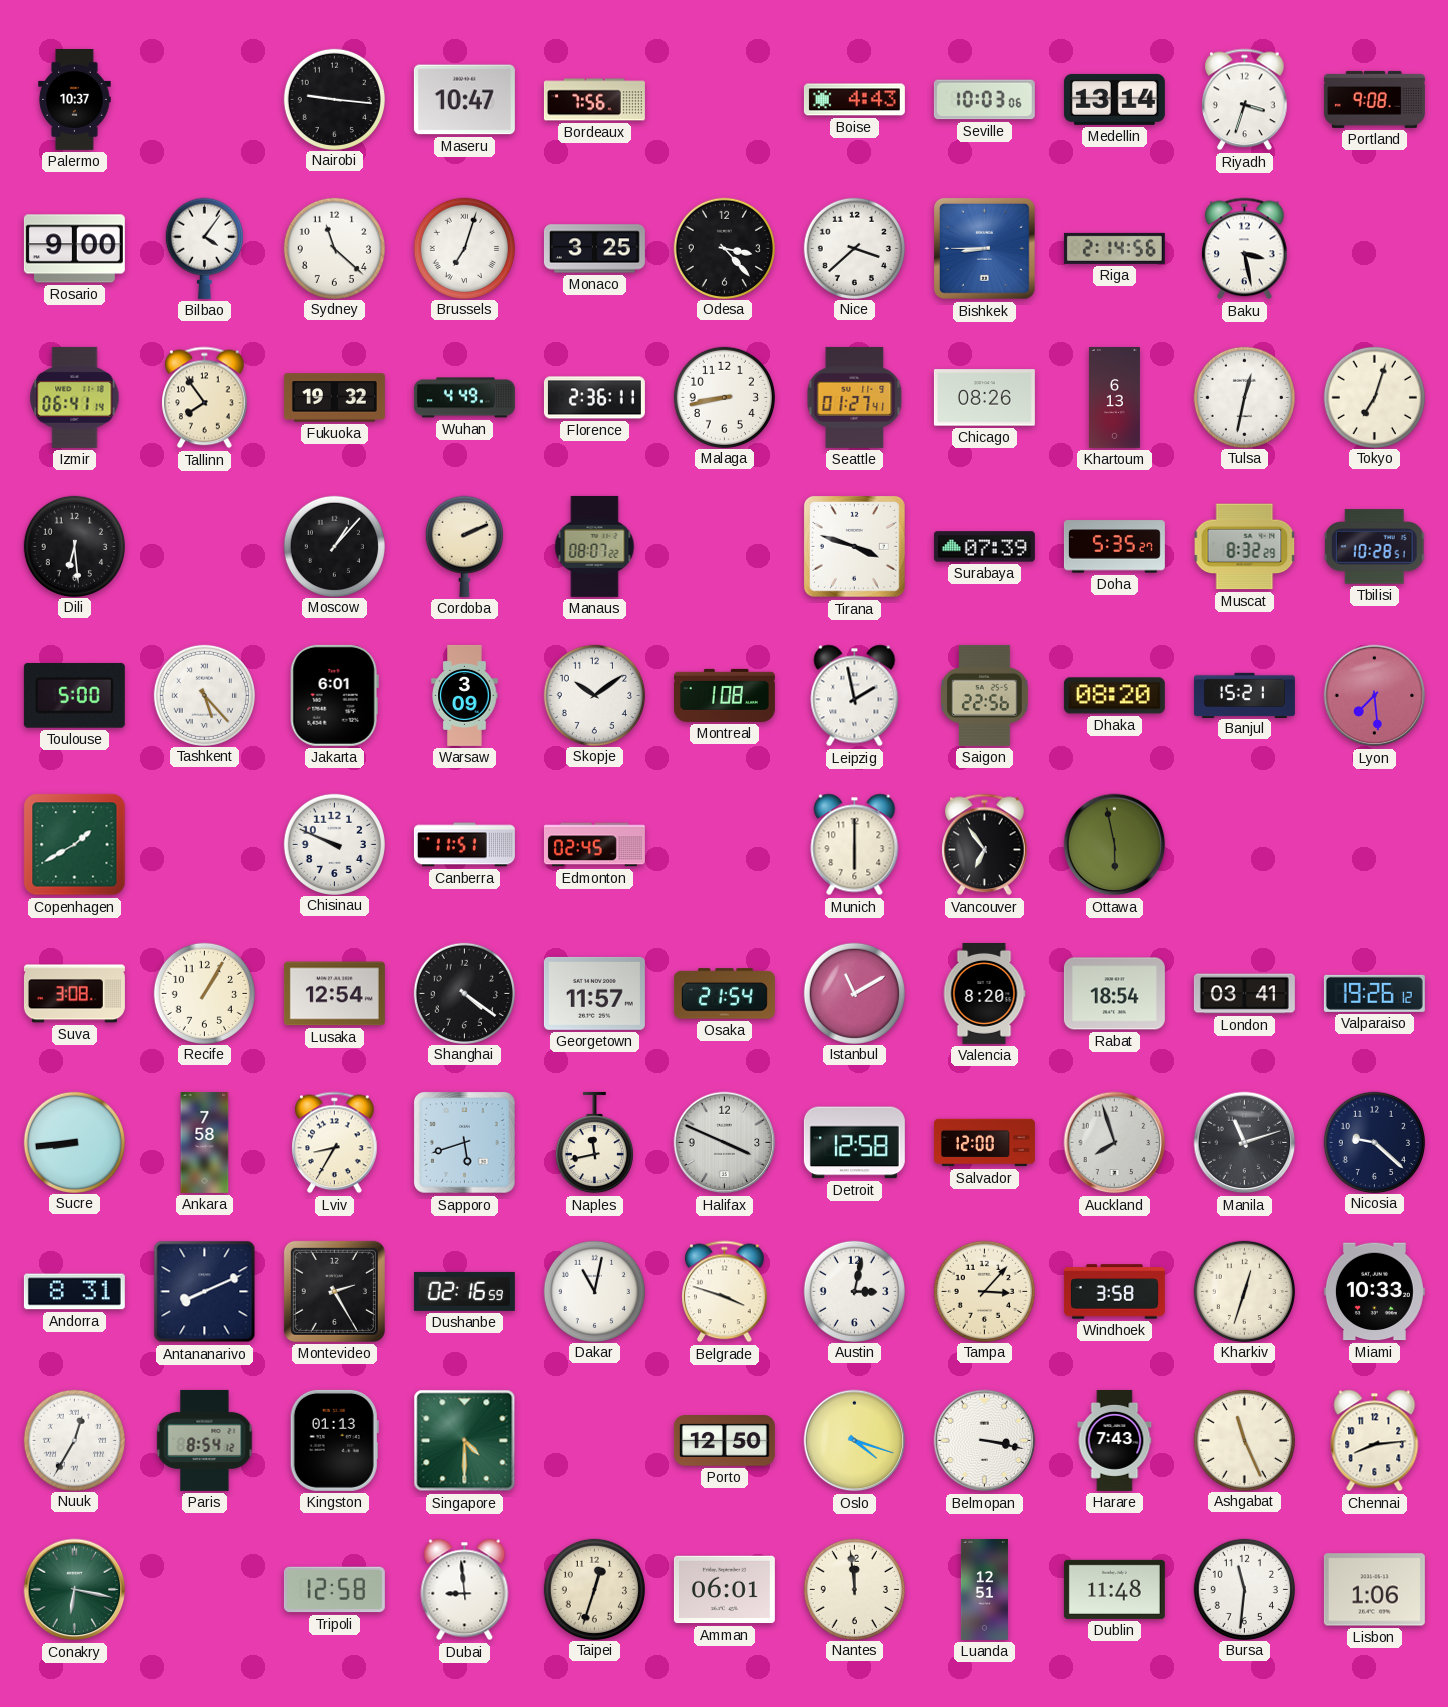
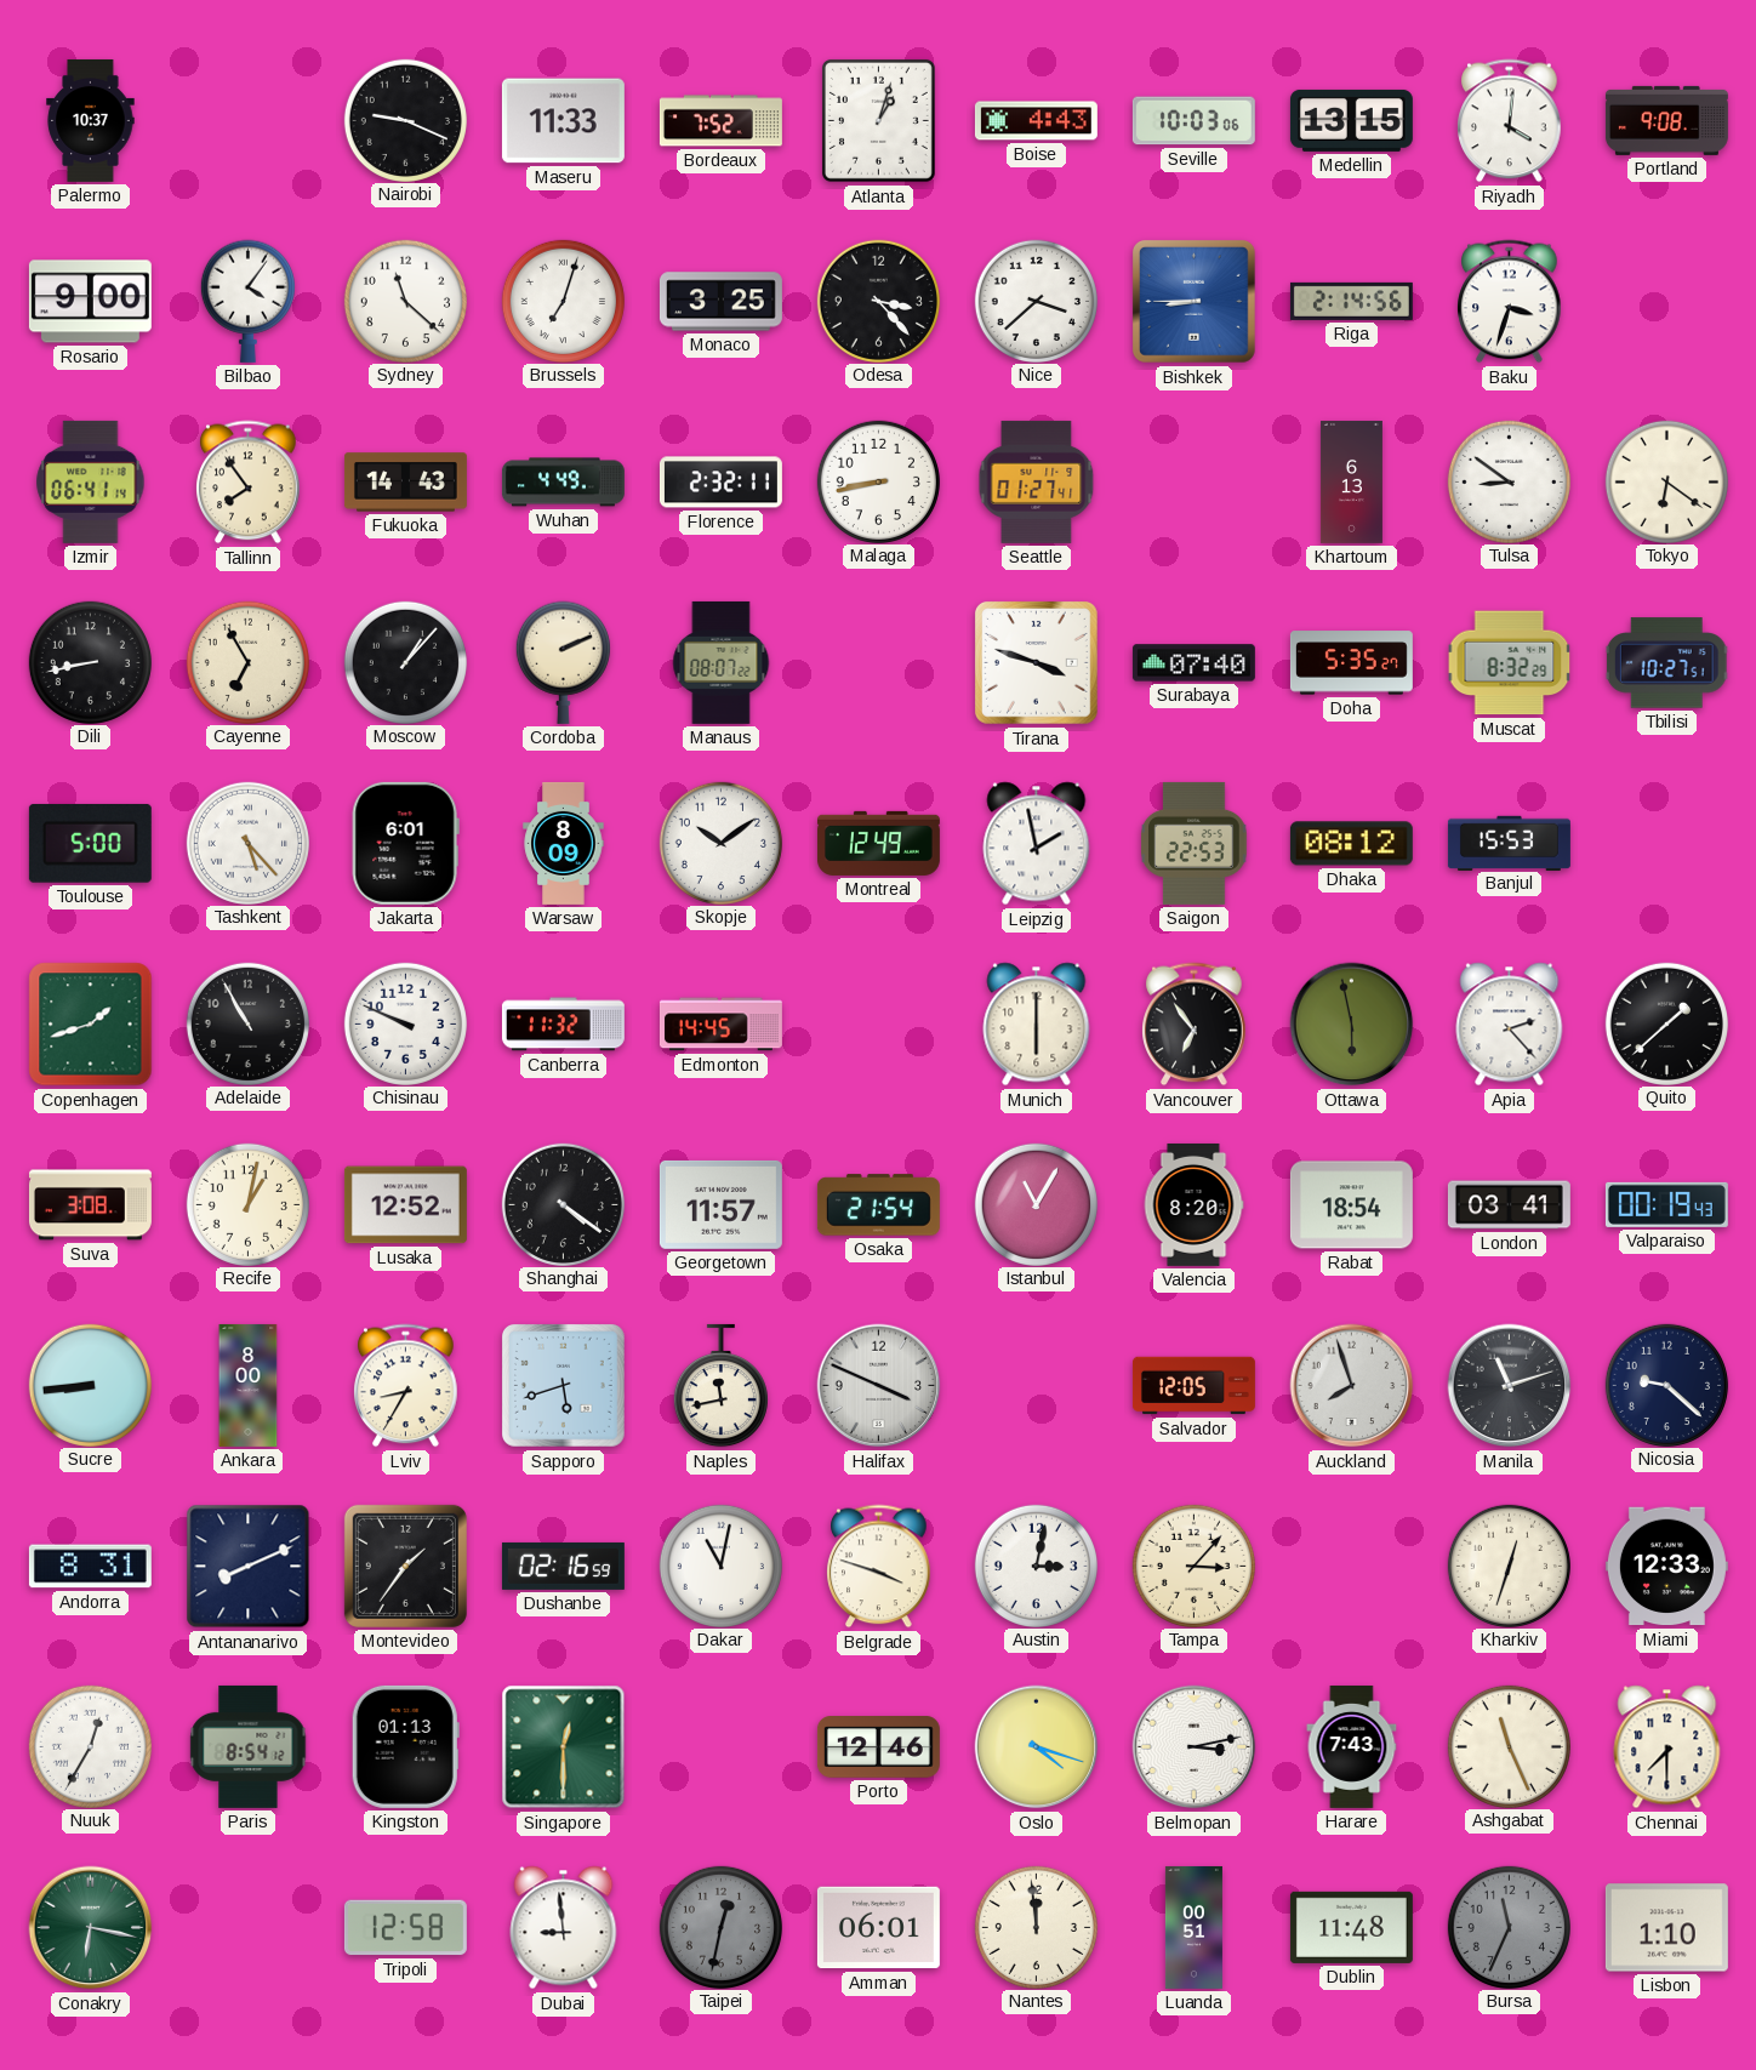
Nairobi: 9:16 -> 9:19
Maseru: 10:47 -> 11:33
Bordeaux: 7:56 -> 7:52
Atlanta: none -> 1:03
Medellin: 13:14 -> 13:15
Riyadh: 3:33 -> 4:01
Baku: 3:28 -> 3:33
Fukuoka: 19:32 -> 14:43
Florence: 2:36 -> 2:32
Chicago: 08:26 -> none
Tulsa: 12:32 -> 8:51
Tokyo: 7:03 -> 6:21
Dili: 6:29 -> 8:43
Cayenne: none -> 6:55
Surabaya: 07:39 -> 07:40
Tbilisi: 10:28 -> 10:27
Warsaw: 3:09 -> 8:09
Montreal: 1:08 -> 12:49
Saigon: 22:56 -> 22:53
Dhaka: 08:20 -> 08:12
Banjul: 15:21 -> 15:53
Lyon: 7:29 -> none
Copenhagen: 1:40 -> 1:42
Adelaide: none -> 10:55
Canberra: 11:51 -> 11:32
Edmonton: 02:45 -> 14:45
Apia: none -> 2:23
Quito: none -> 1:38
Recife: 1:05 -> 1:02
Lusaka: 12:54 -> 12:52
Istanbul: 11:10 -> 11:05
Valparaiso: 19:26 -> 00:19
Ankara: 7:58 -> 8:00
Detroit: 12:58 -> none
Salvador: 12:00 -> 12:05
Montevideo: 2:25 -> 1:36
Windhoek: 3:58 -> none
Miami: 10:33 -> 12:33
Singapore: 4:30 -> 12:30
Porto: 12:50 -> 12:46
Belmopan: 3:17 -> 3:13
Chennai: 8:14 -> 7:30
Taipei: 12:33 -> 12:32
Taipei dial: cream -> grey
Luanda: 12:51 -> 00:51
Bursa: 11:31 -> 11:34
Bursa dial: white -> grey
Lisbon: 1:06 -> 1:10
